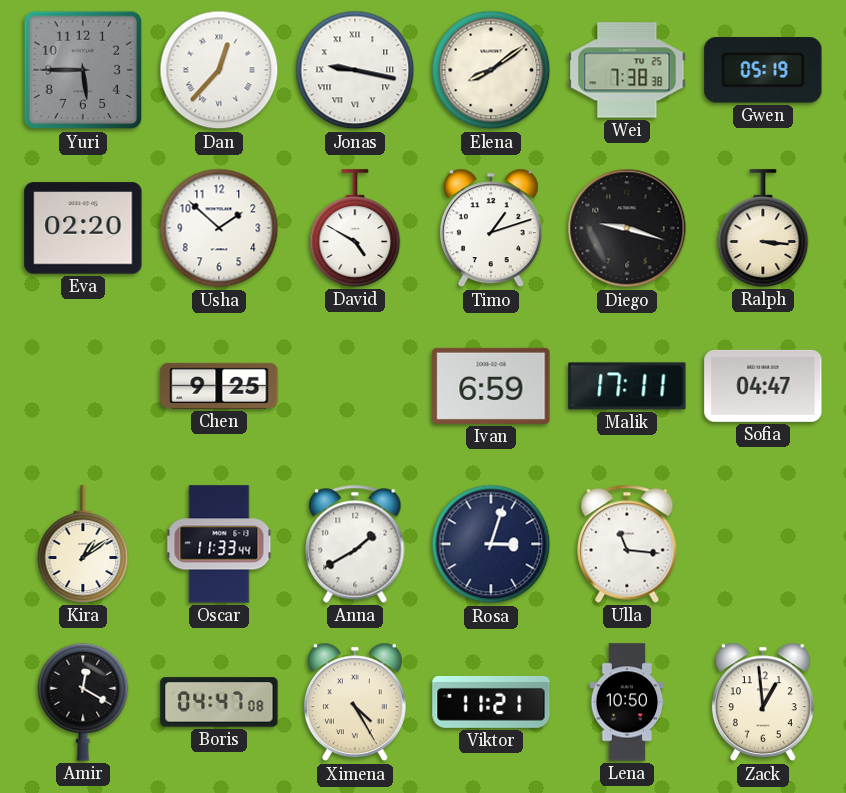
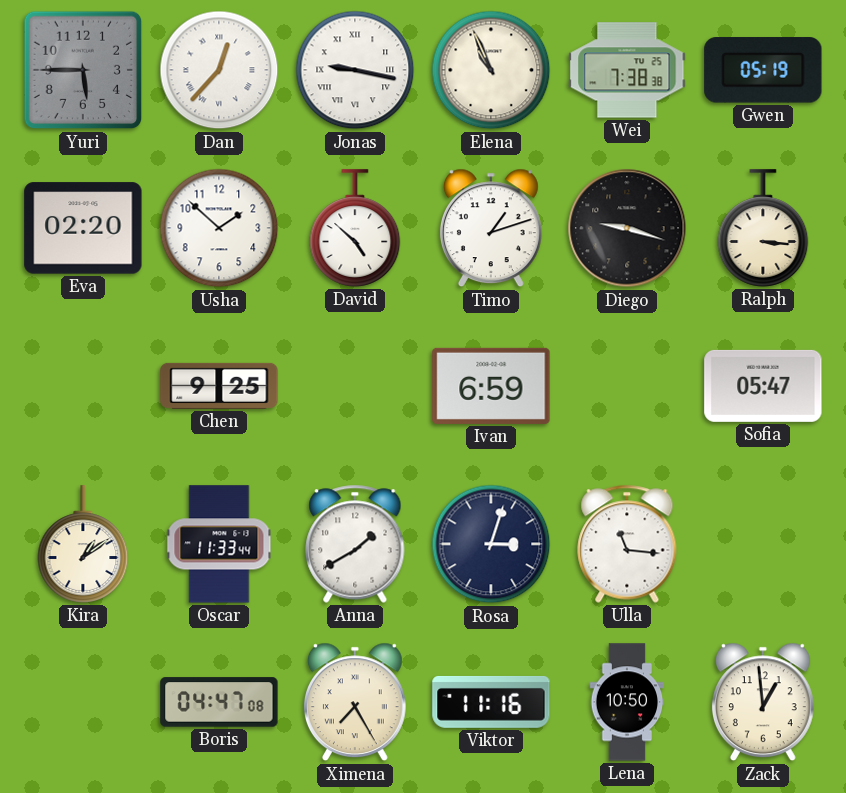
Elena: 8:09 -> 10:56
David: 4:50 -> 4:52
Malik: 17:11 -> none
Sofia: 04:47 -> 05:47
Amir: 12:20 -> none
Ximena: 4:25 -> 7:25
Viktor: 11:21 -> 11:16
